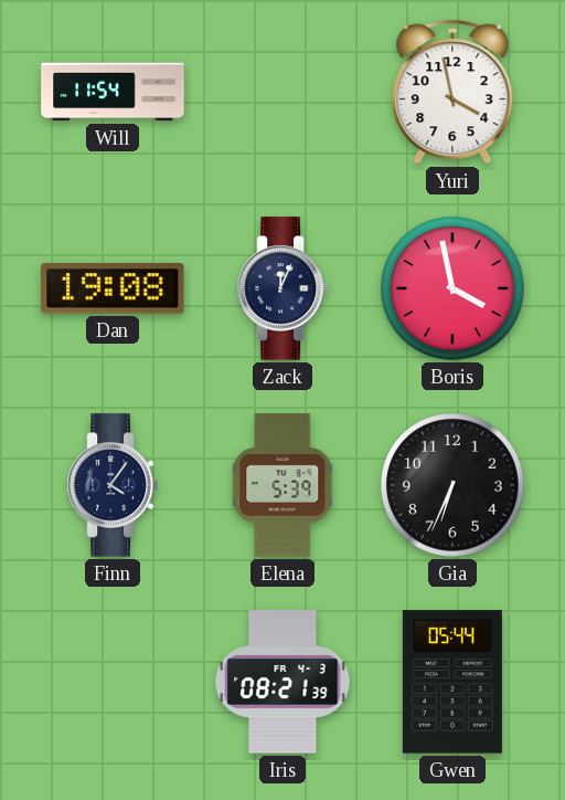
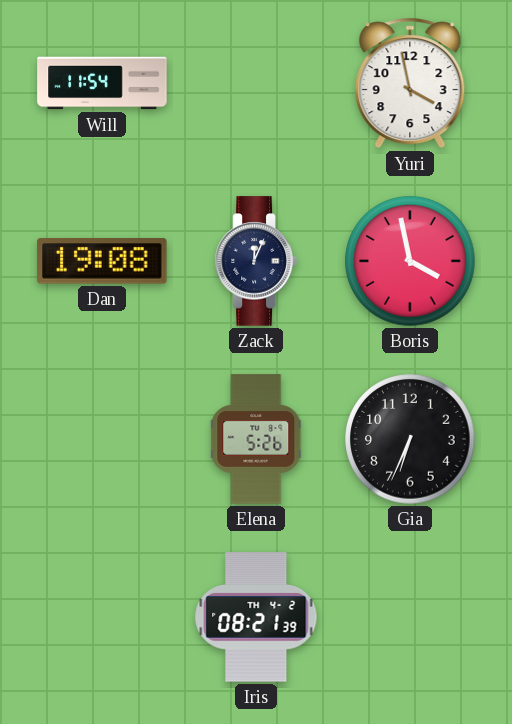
Finn: 4:06 -> none
Elena: 5:39 -> 5:26
Iris date: FR 4-3 -> TH 4-2
Gwen: 05:44 -> none
